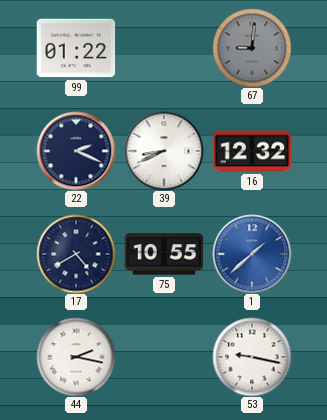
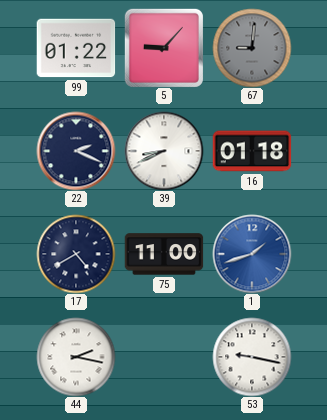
5: none -> 9:07
16: 12:32 -> 01:18
75: 10:55 -> 11:00
1: 1:38 -> 1:42
